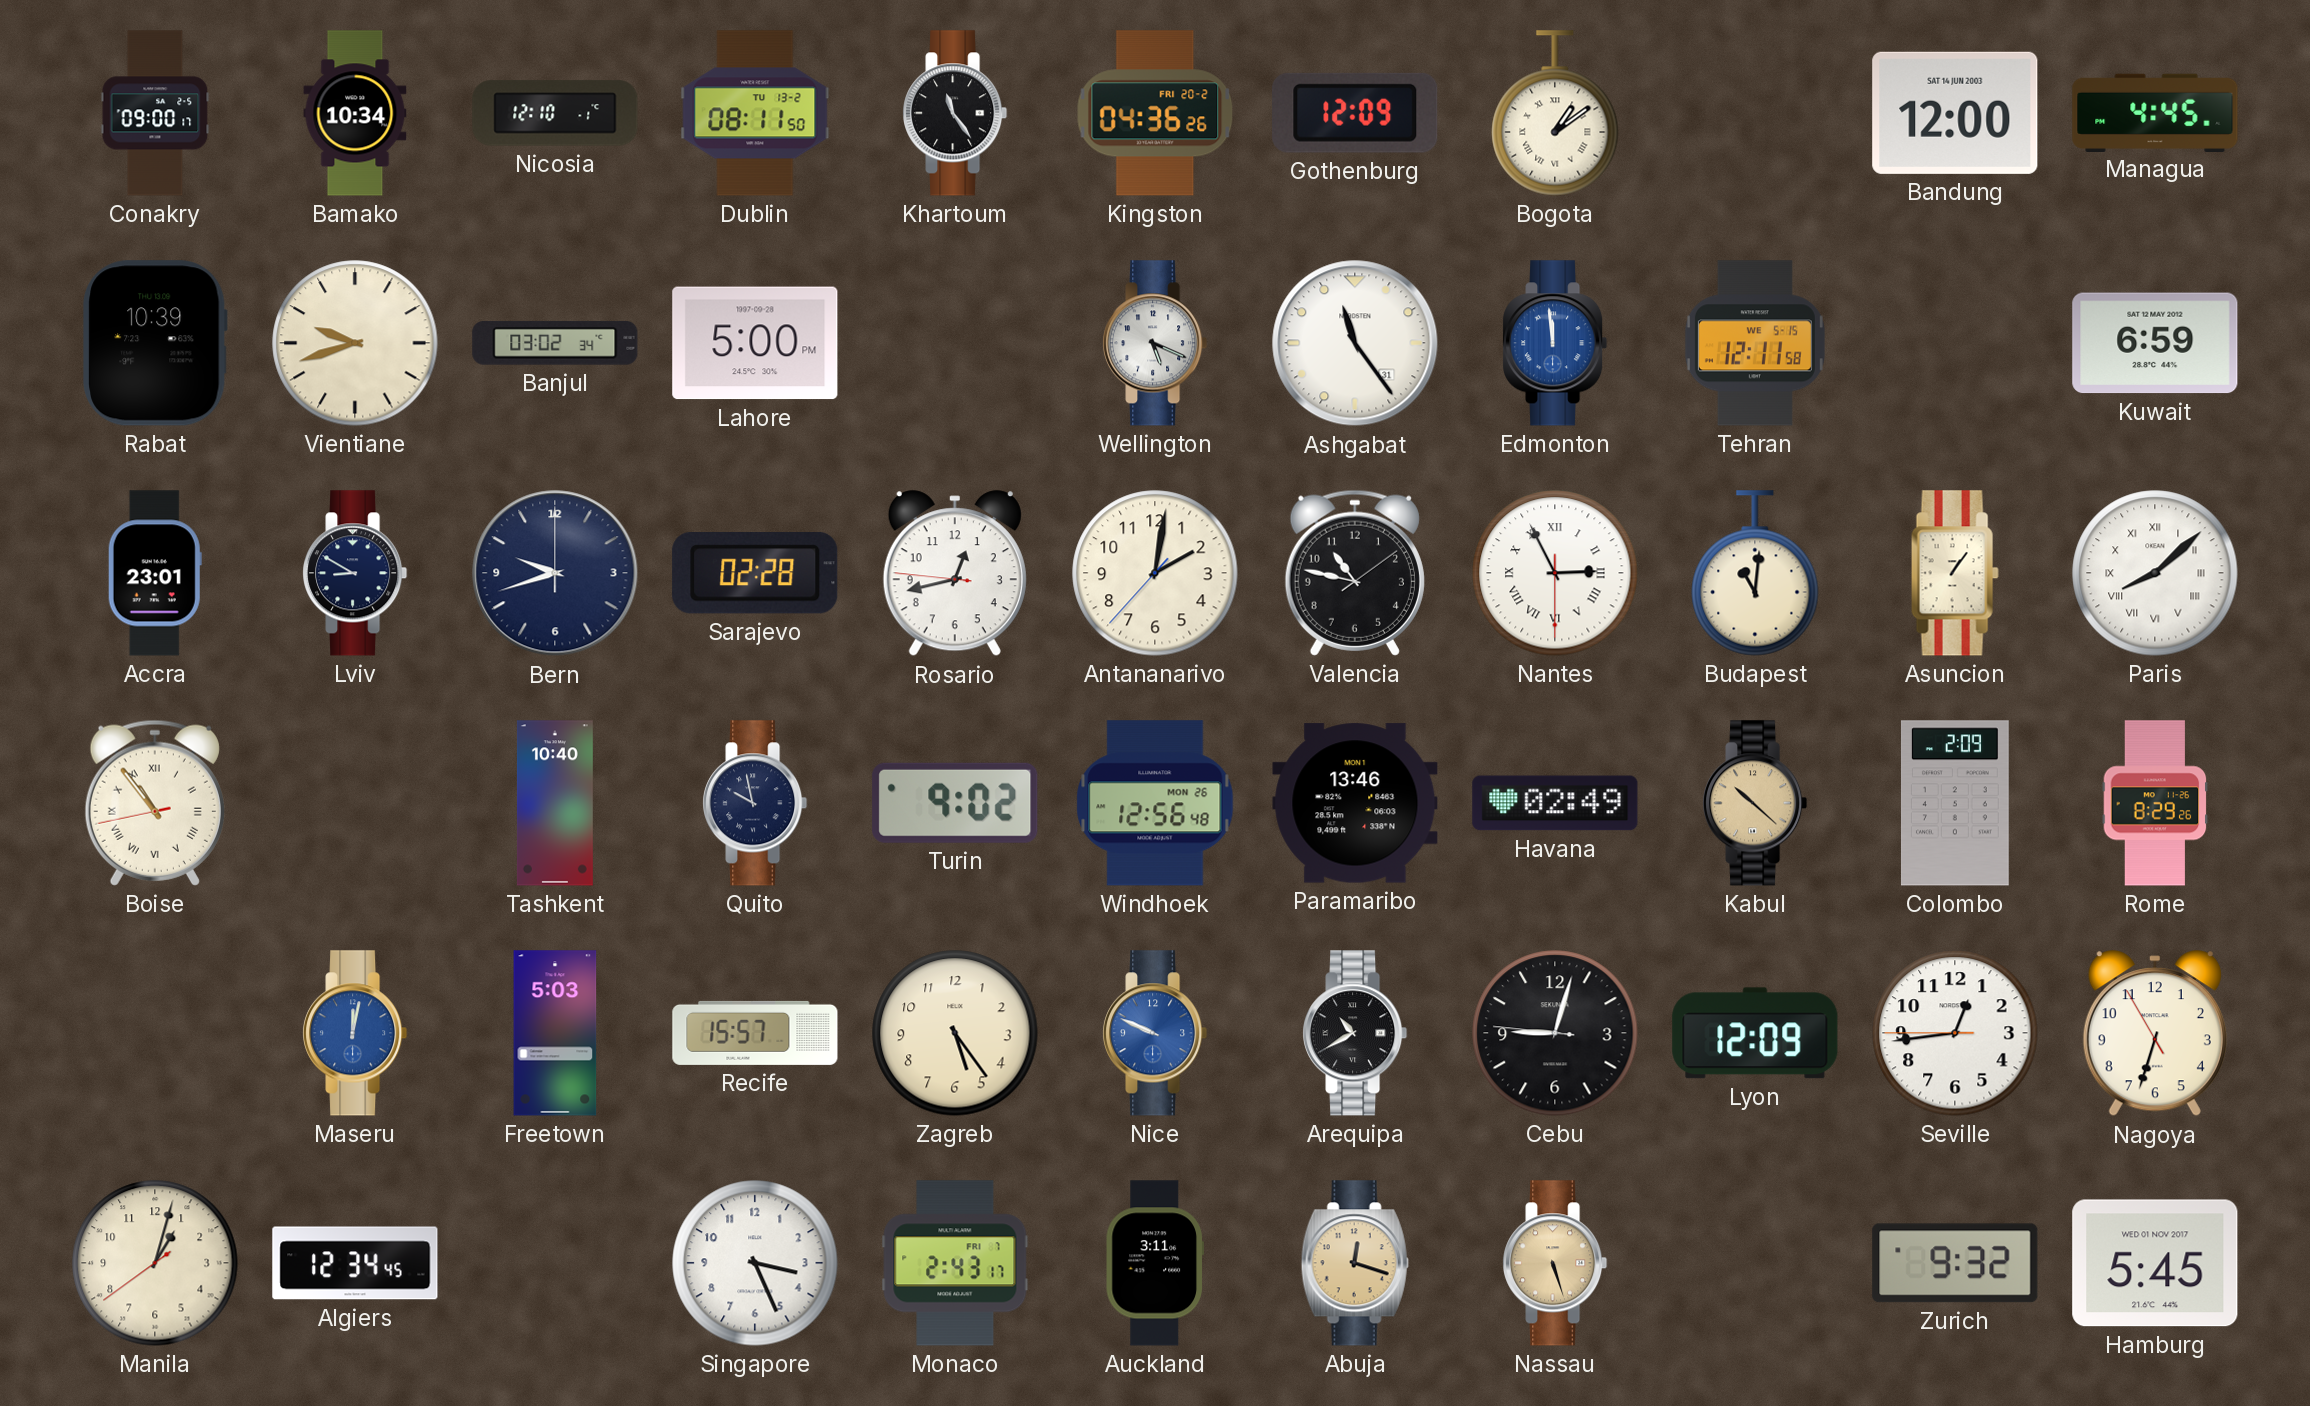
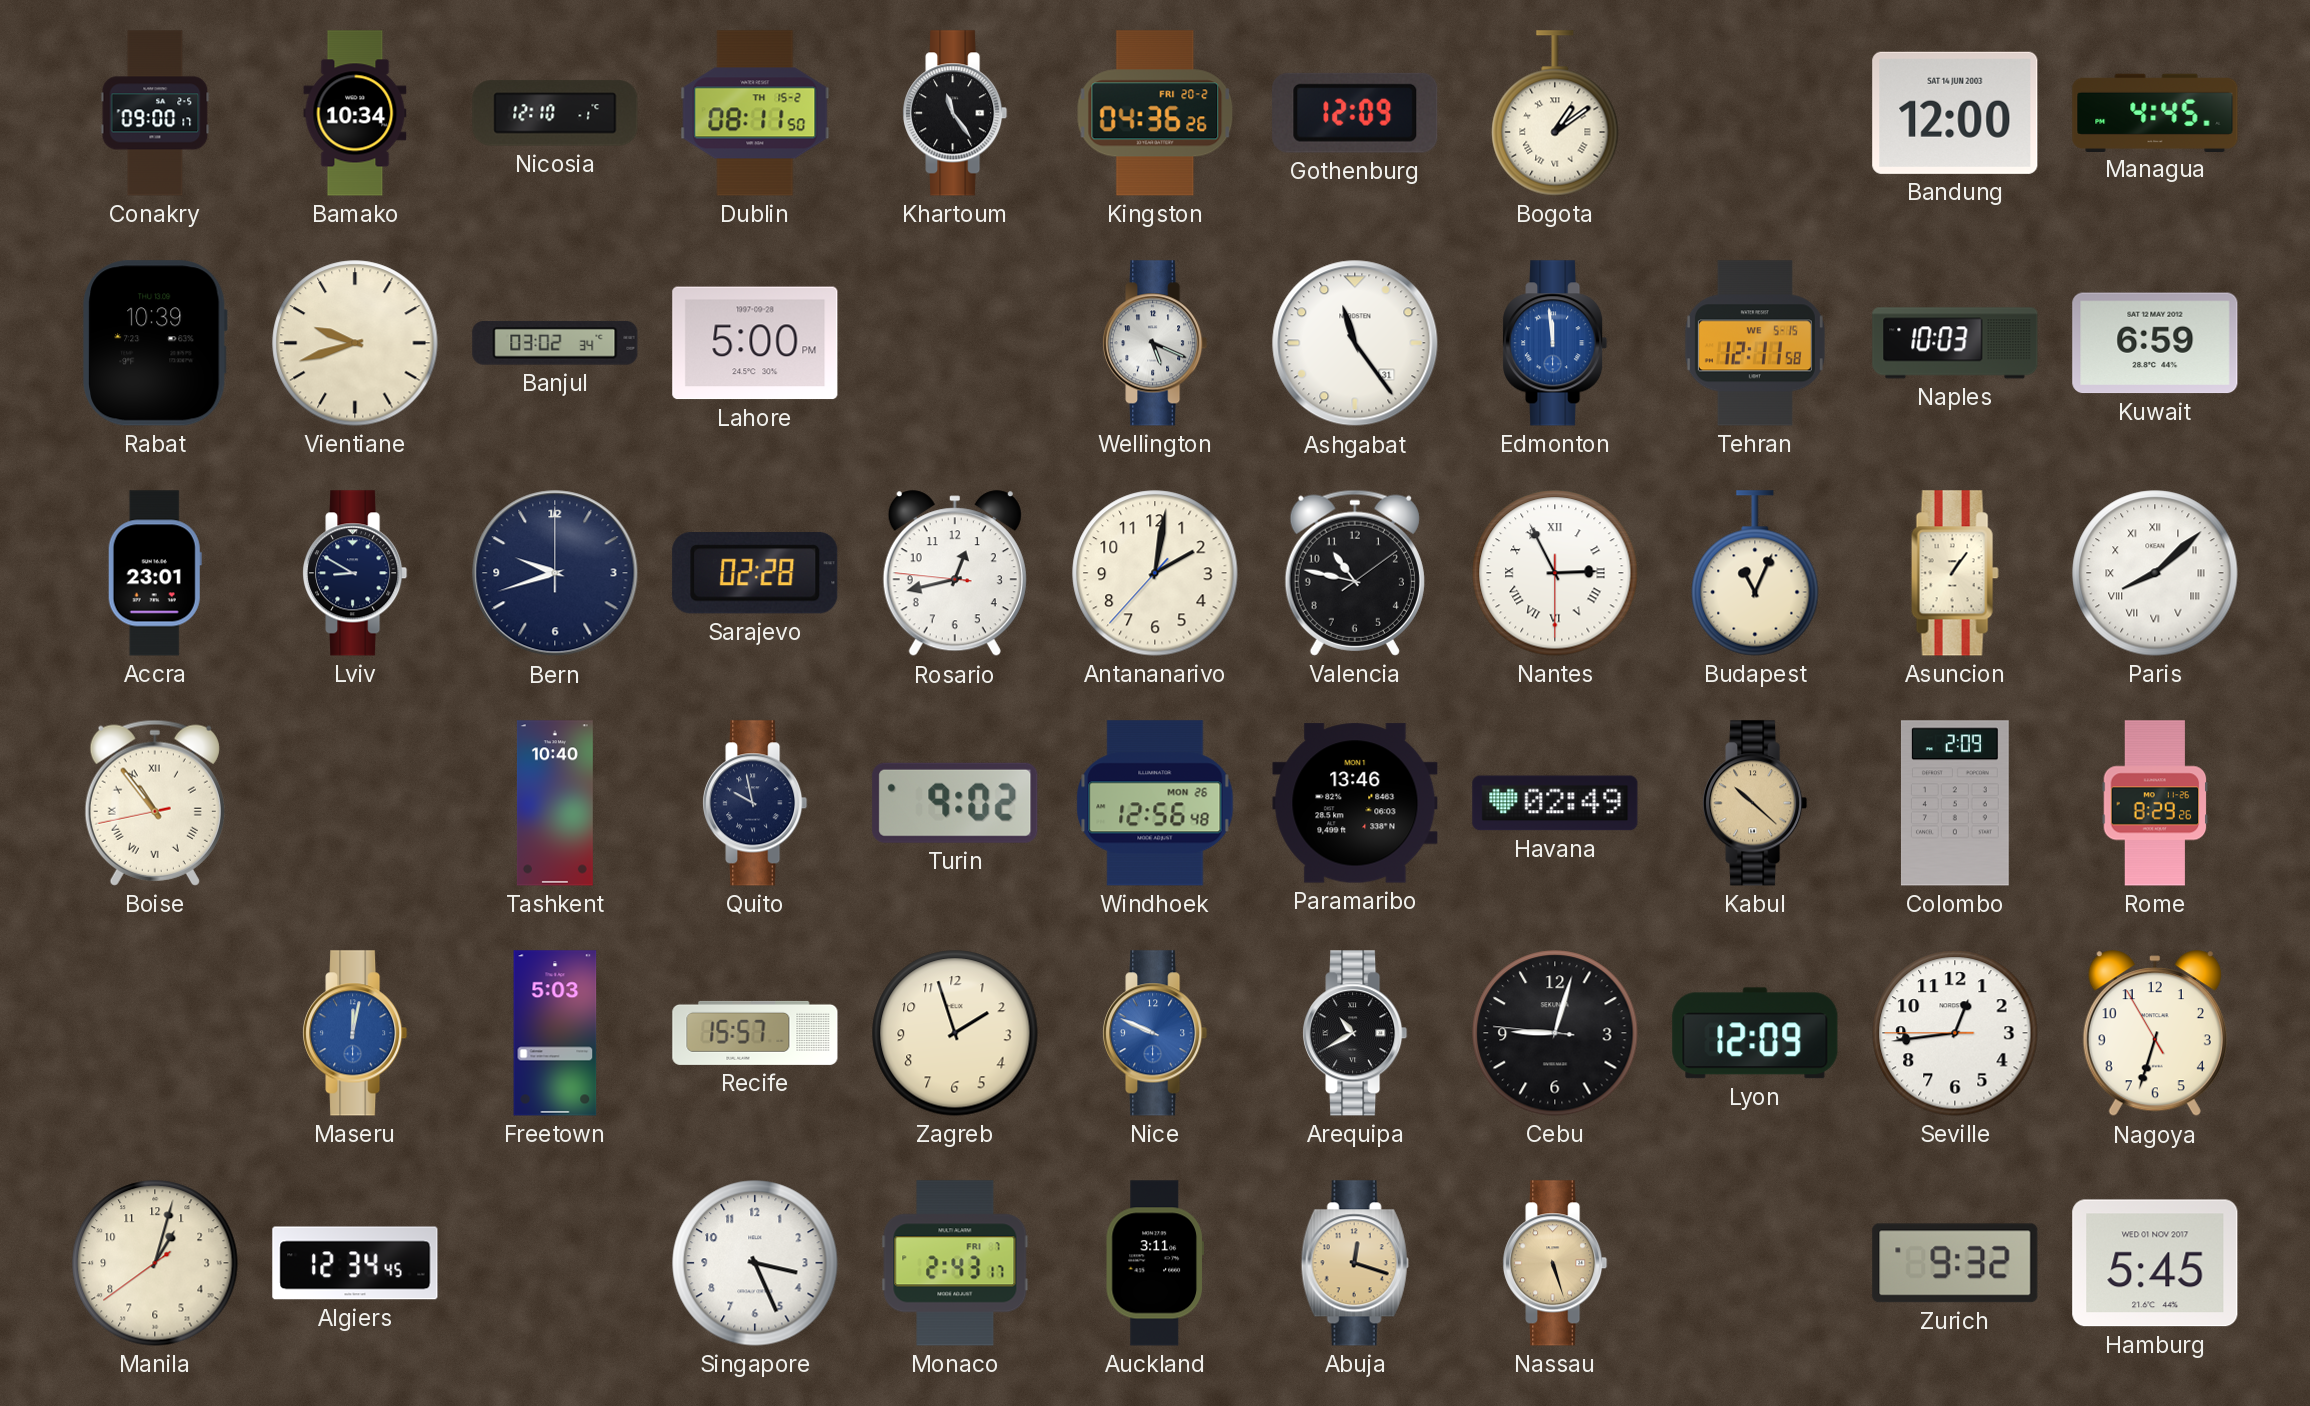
Dublin date: TU 13-2 -> TH 15-2
Naples: none -> 10:03
Budapest: 11:01 -> 11:04
Zagreb: 5:24 -> 1:57
